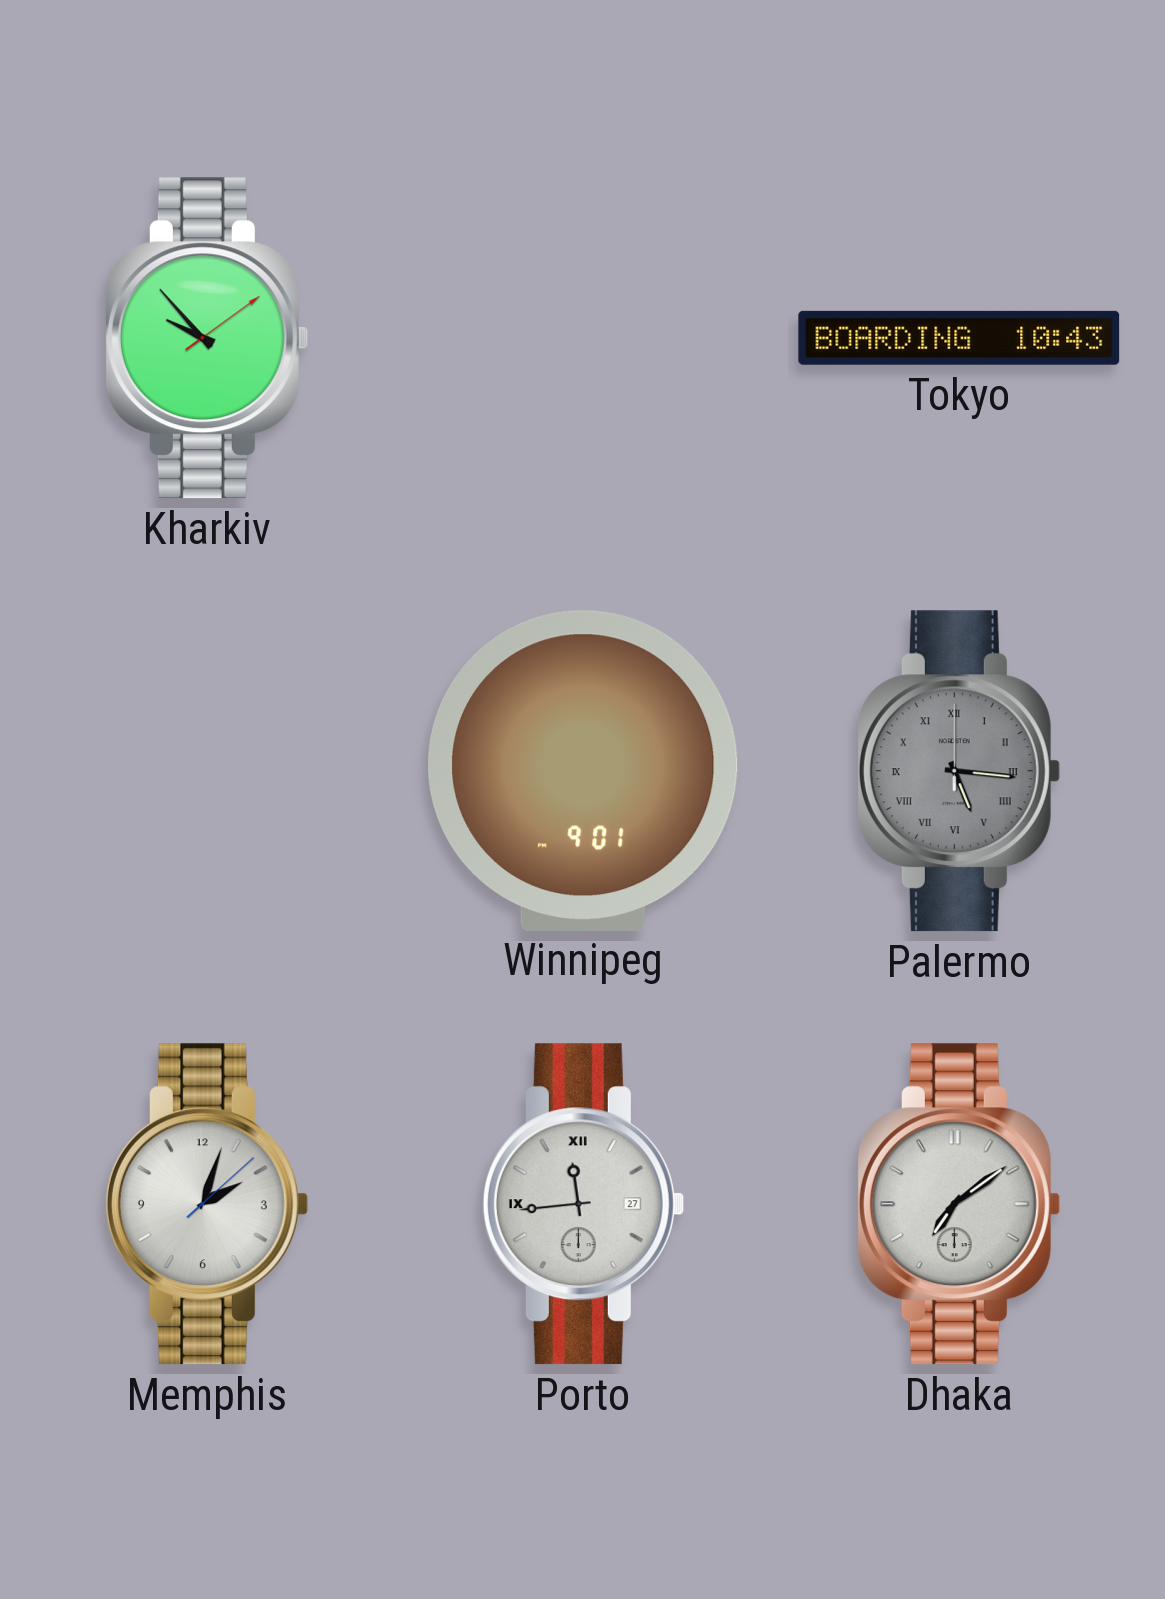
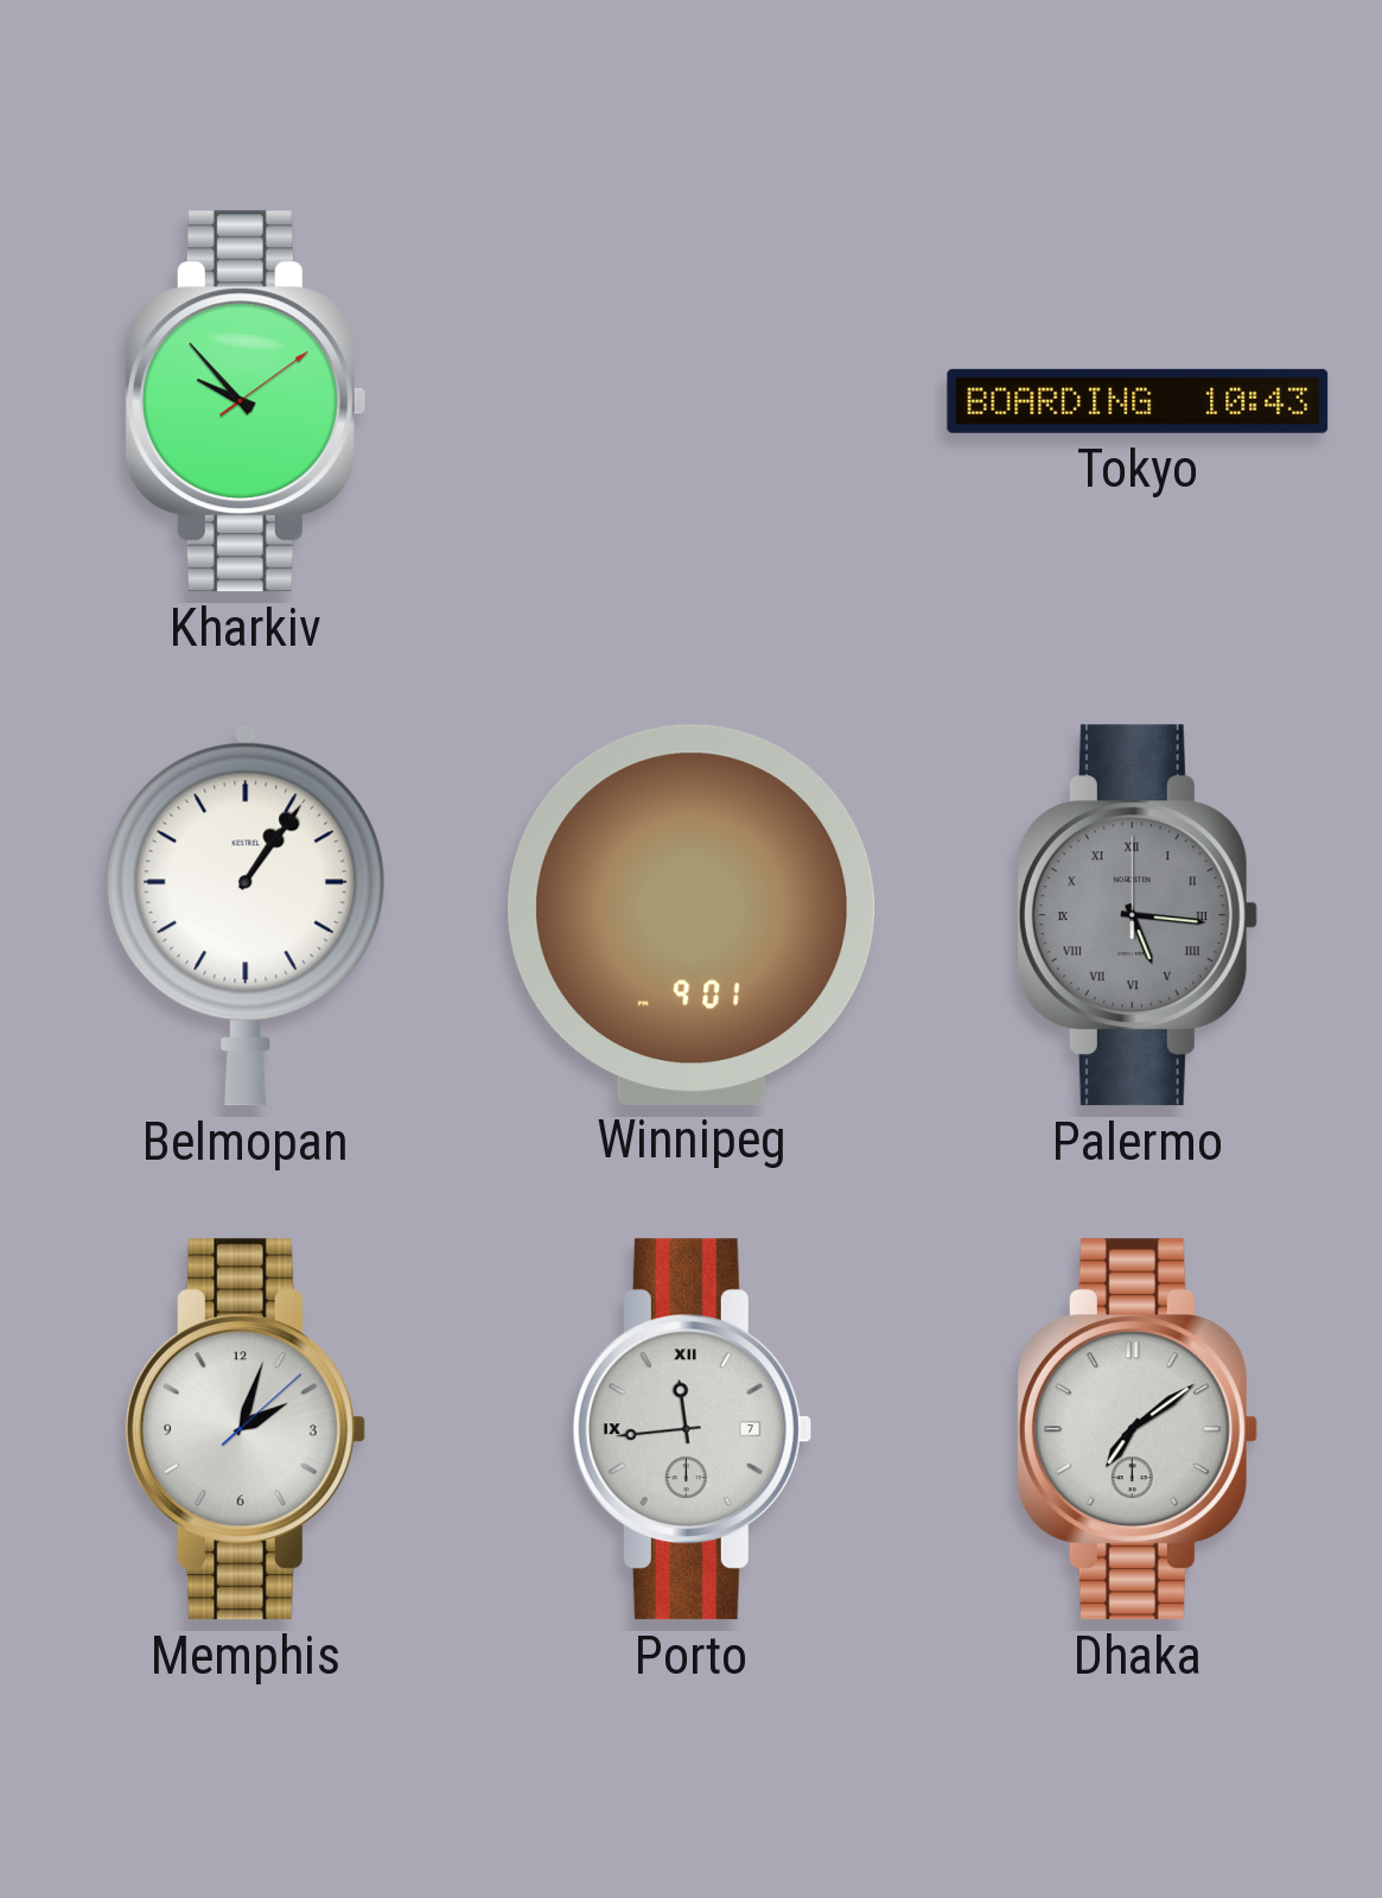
Belmopan: none -> 1:06
Porto date: 27 -> 7
